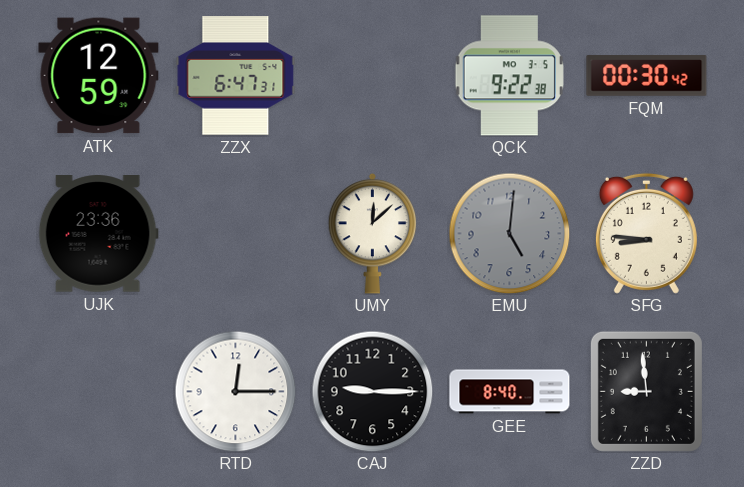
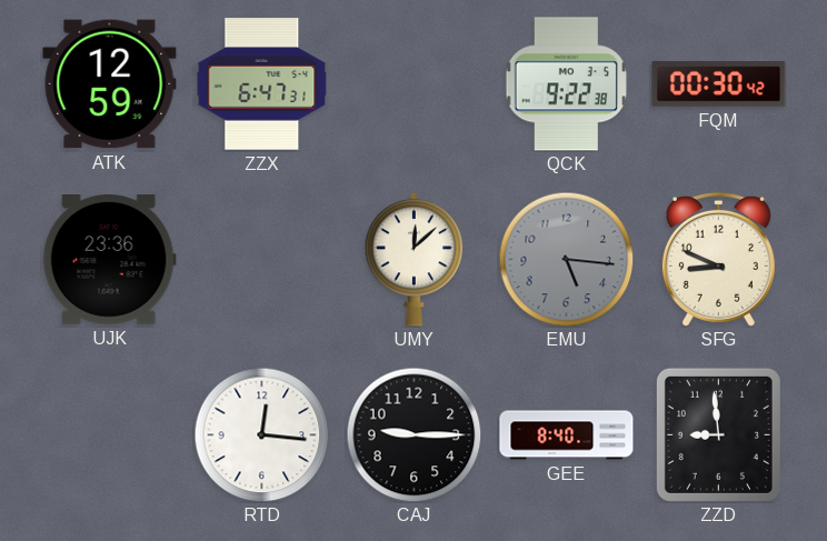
EMU: 5:01 -> 5:16
SFG: 8:46 -> 8:49
RTD: 12:15 -> 12:16
